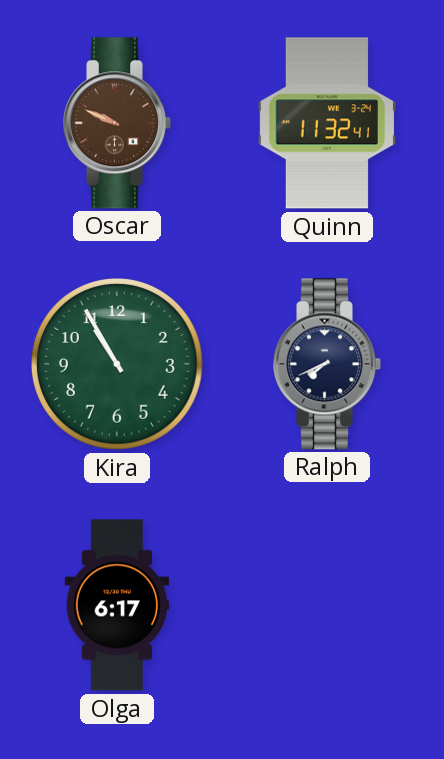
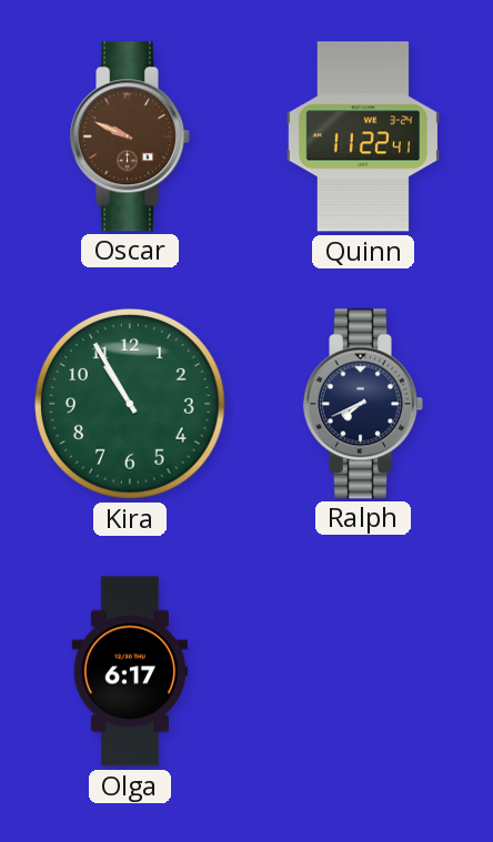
Quinn: 11:32 -> 11:22
